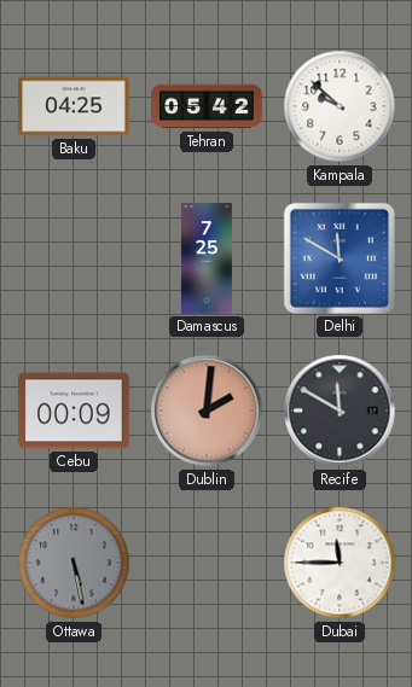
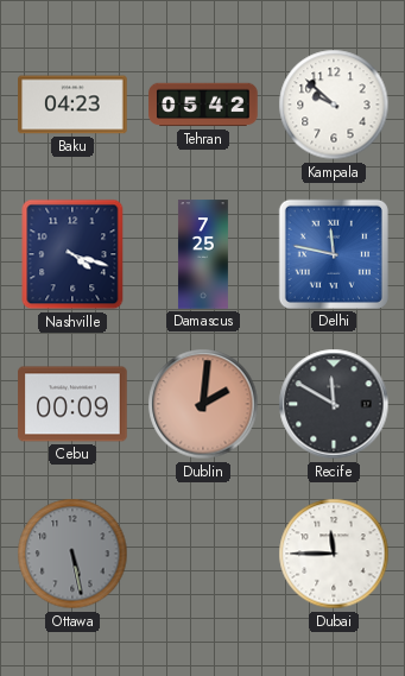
Baku: 04:25 -> 04:23
Nashville: none -> 4:18
Delhi: 11:50 -> 11:47
